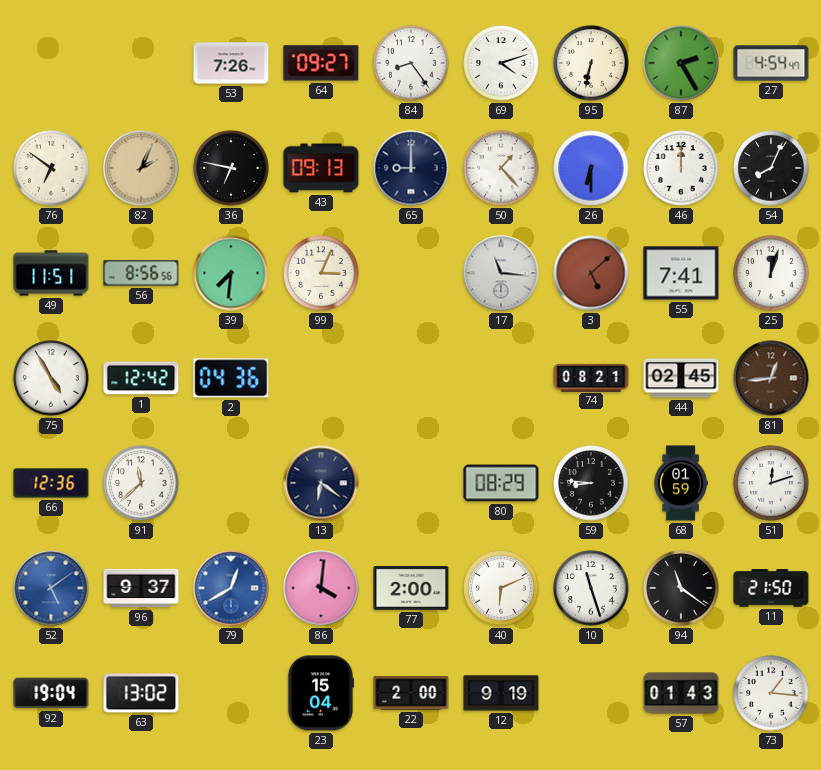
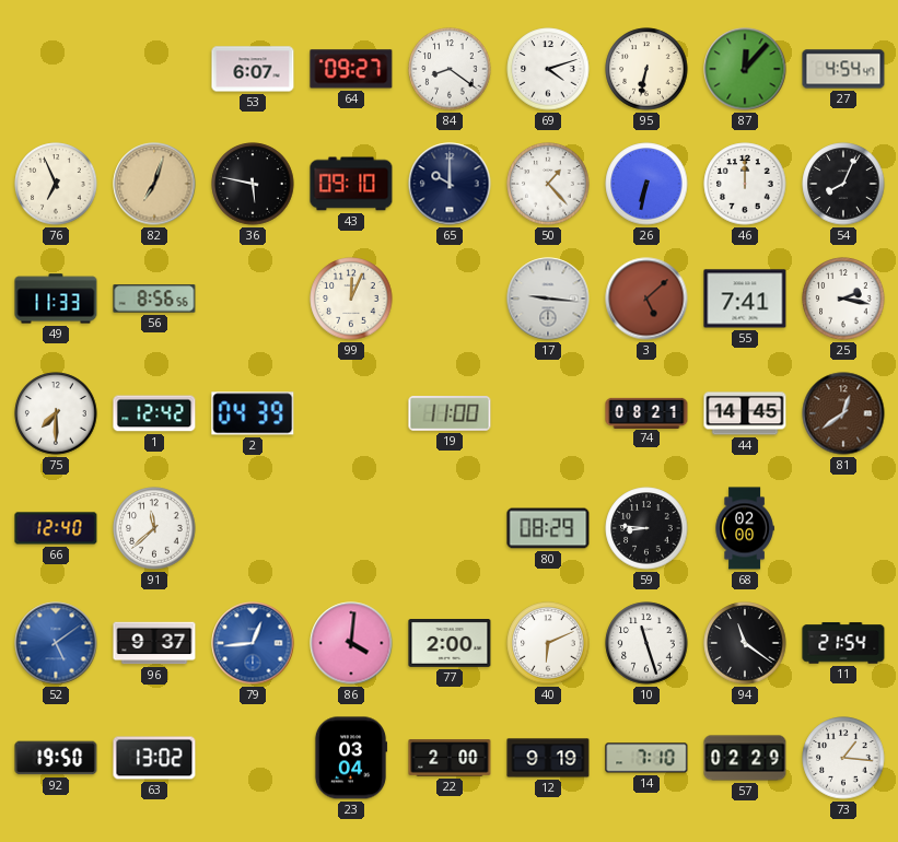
53: 7:26 -> 6:07
84: 8:24 -> 8:21
87: 2:25 -> 12:07
76: 6:51 -> 6:56
82: 2:04 -> 7:03
36: 6:47 -> 5:47
43: 09:13 -> 09:10
65: 9:00 -> 10:00
26: 6:30 -> 6:32
49: 11:51 -> 11:33
39: 7:31 -> none
99: 3:04 -> 12:04
17: 11:16 -> 9:16
25: 12:03 -> 2:17
75: 4:55 -> 7:30
2: 04:36 -> 04:39
19: none -> 11:00
44: 02:45 -> 14:45
81: 12:44 -> 12:39
66: 12:36 -> 12:40
13: 6:21 -> none
68: 01:59 -> 02:00
51: 12:12 -> none
79: 12:40 -> 12:44
11: 21:50 -> 21:54
92: 19:04 -> 19:50
23: 15:04 -> 03:04
14: none -> 7:10
57: 01:43 -> 02:29
